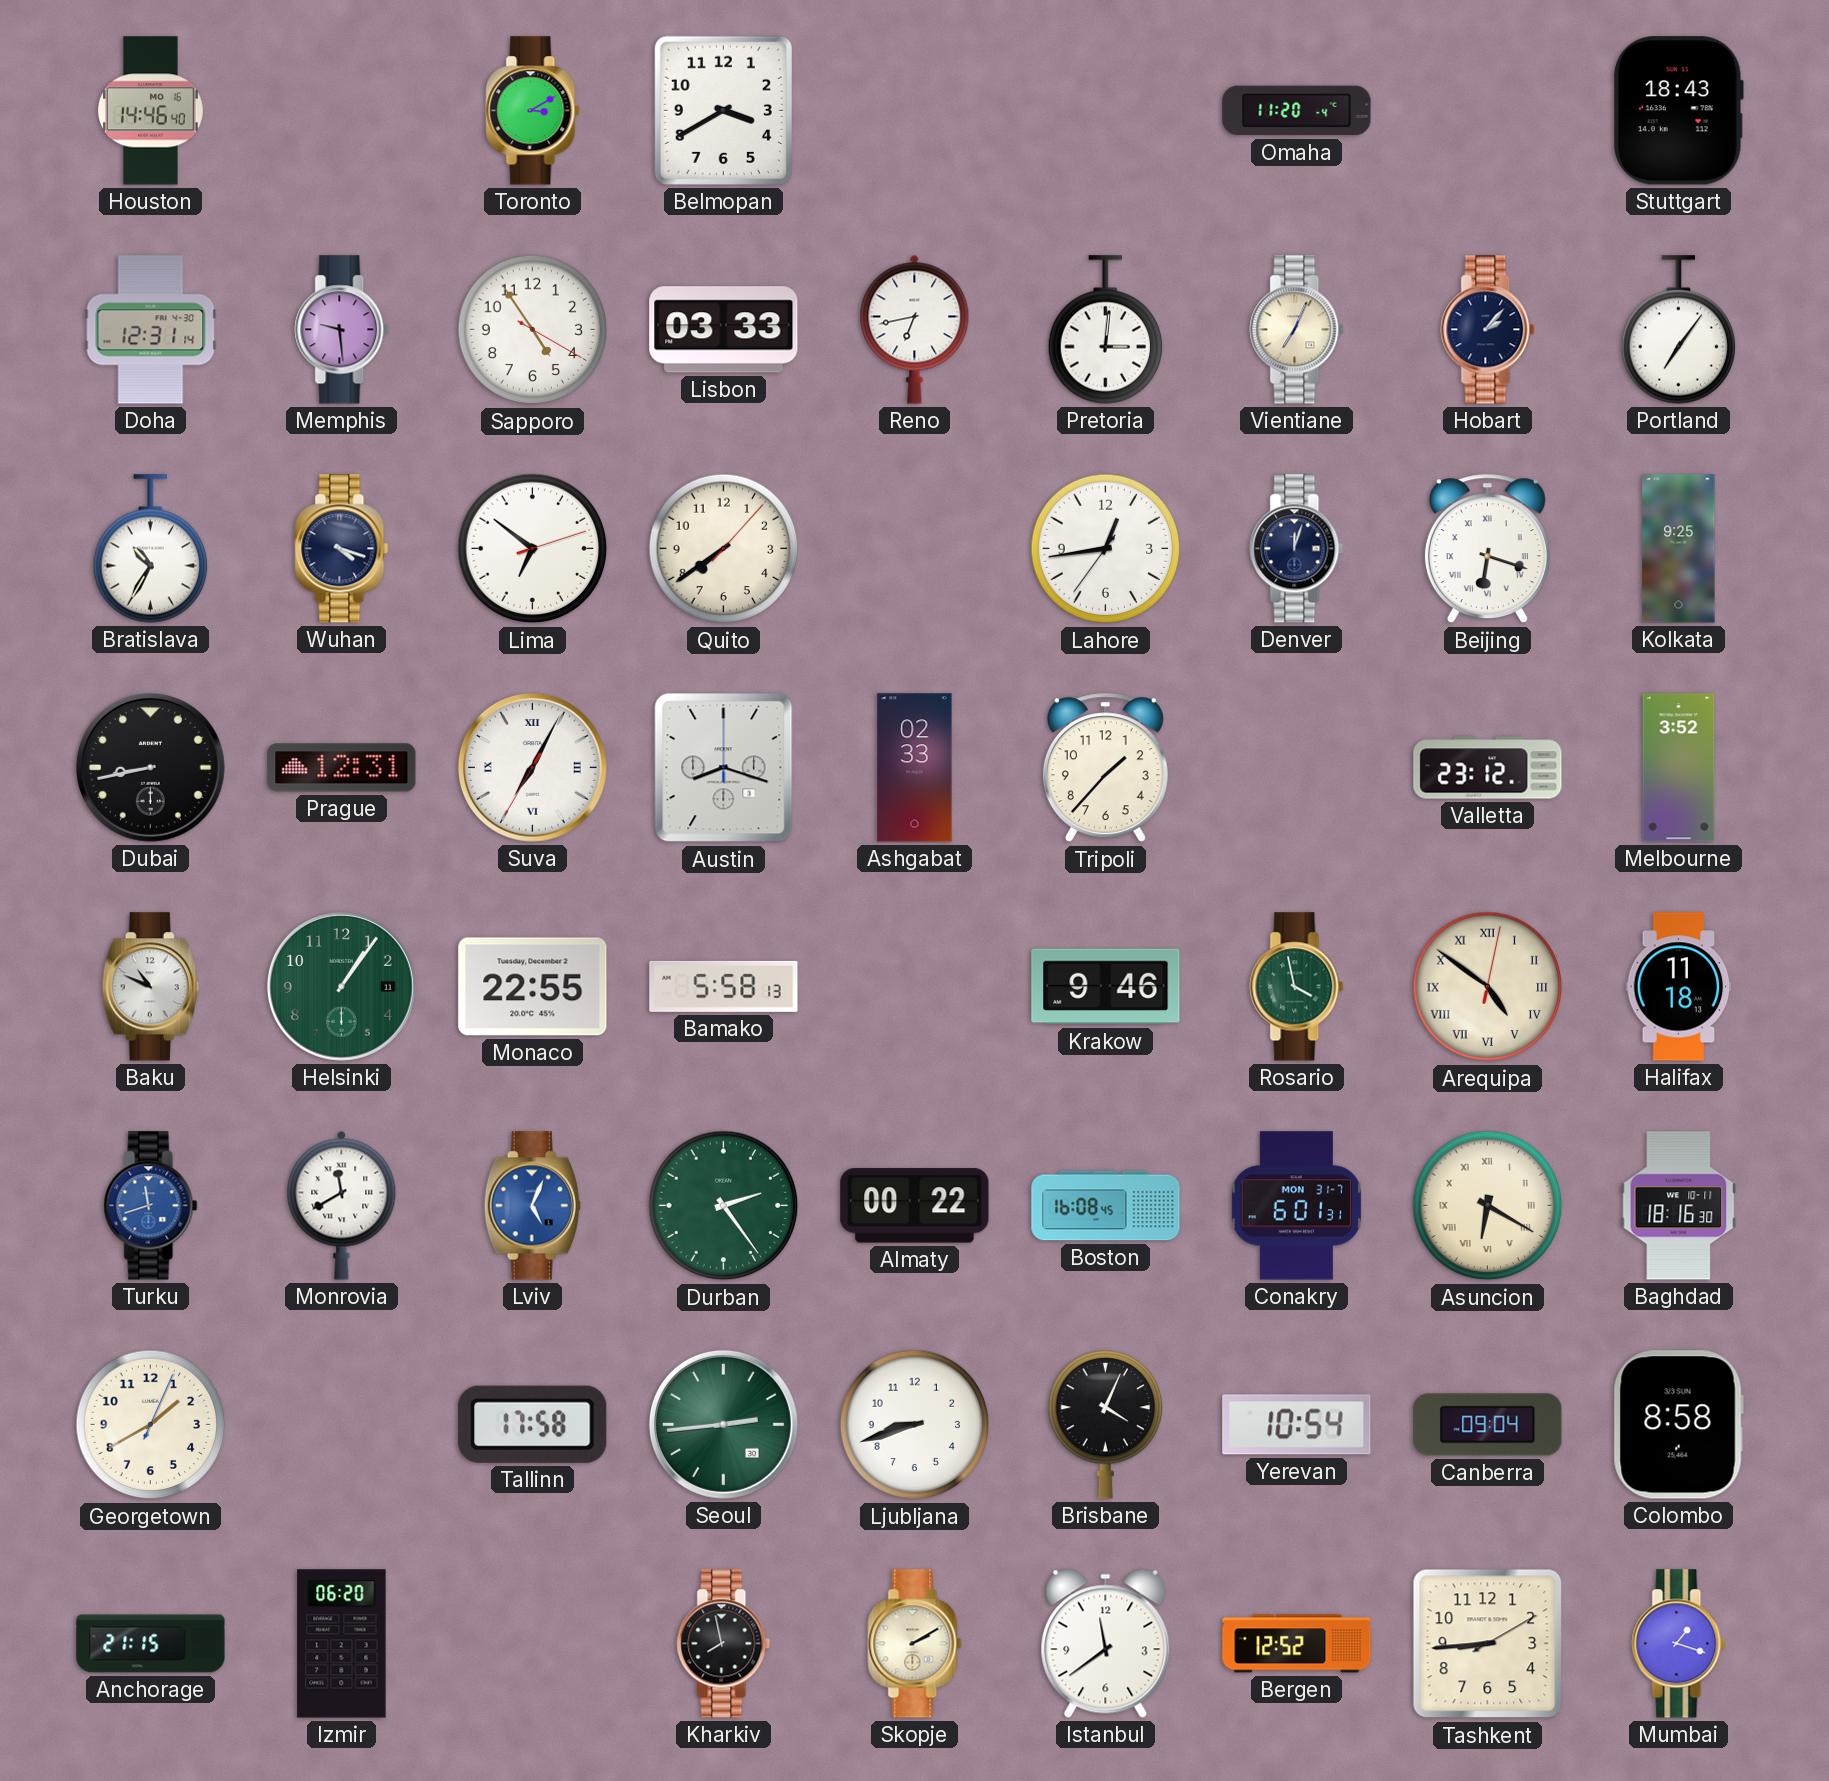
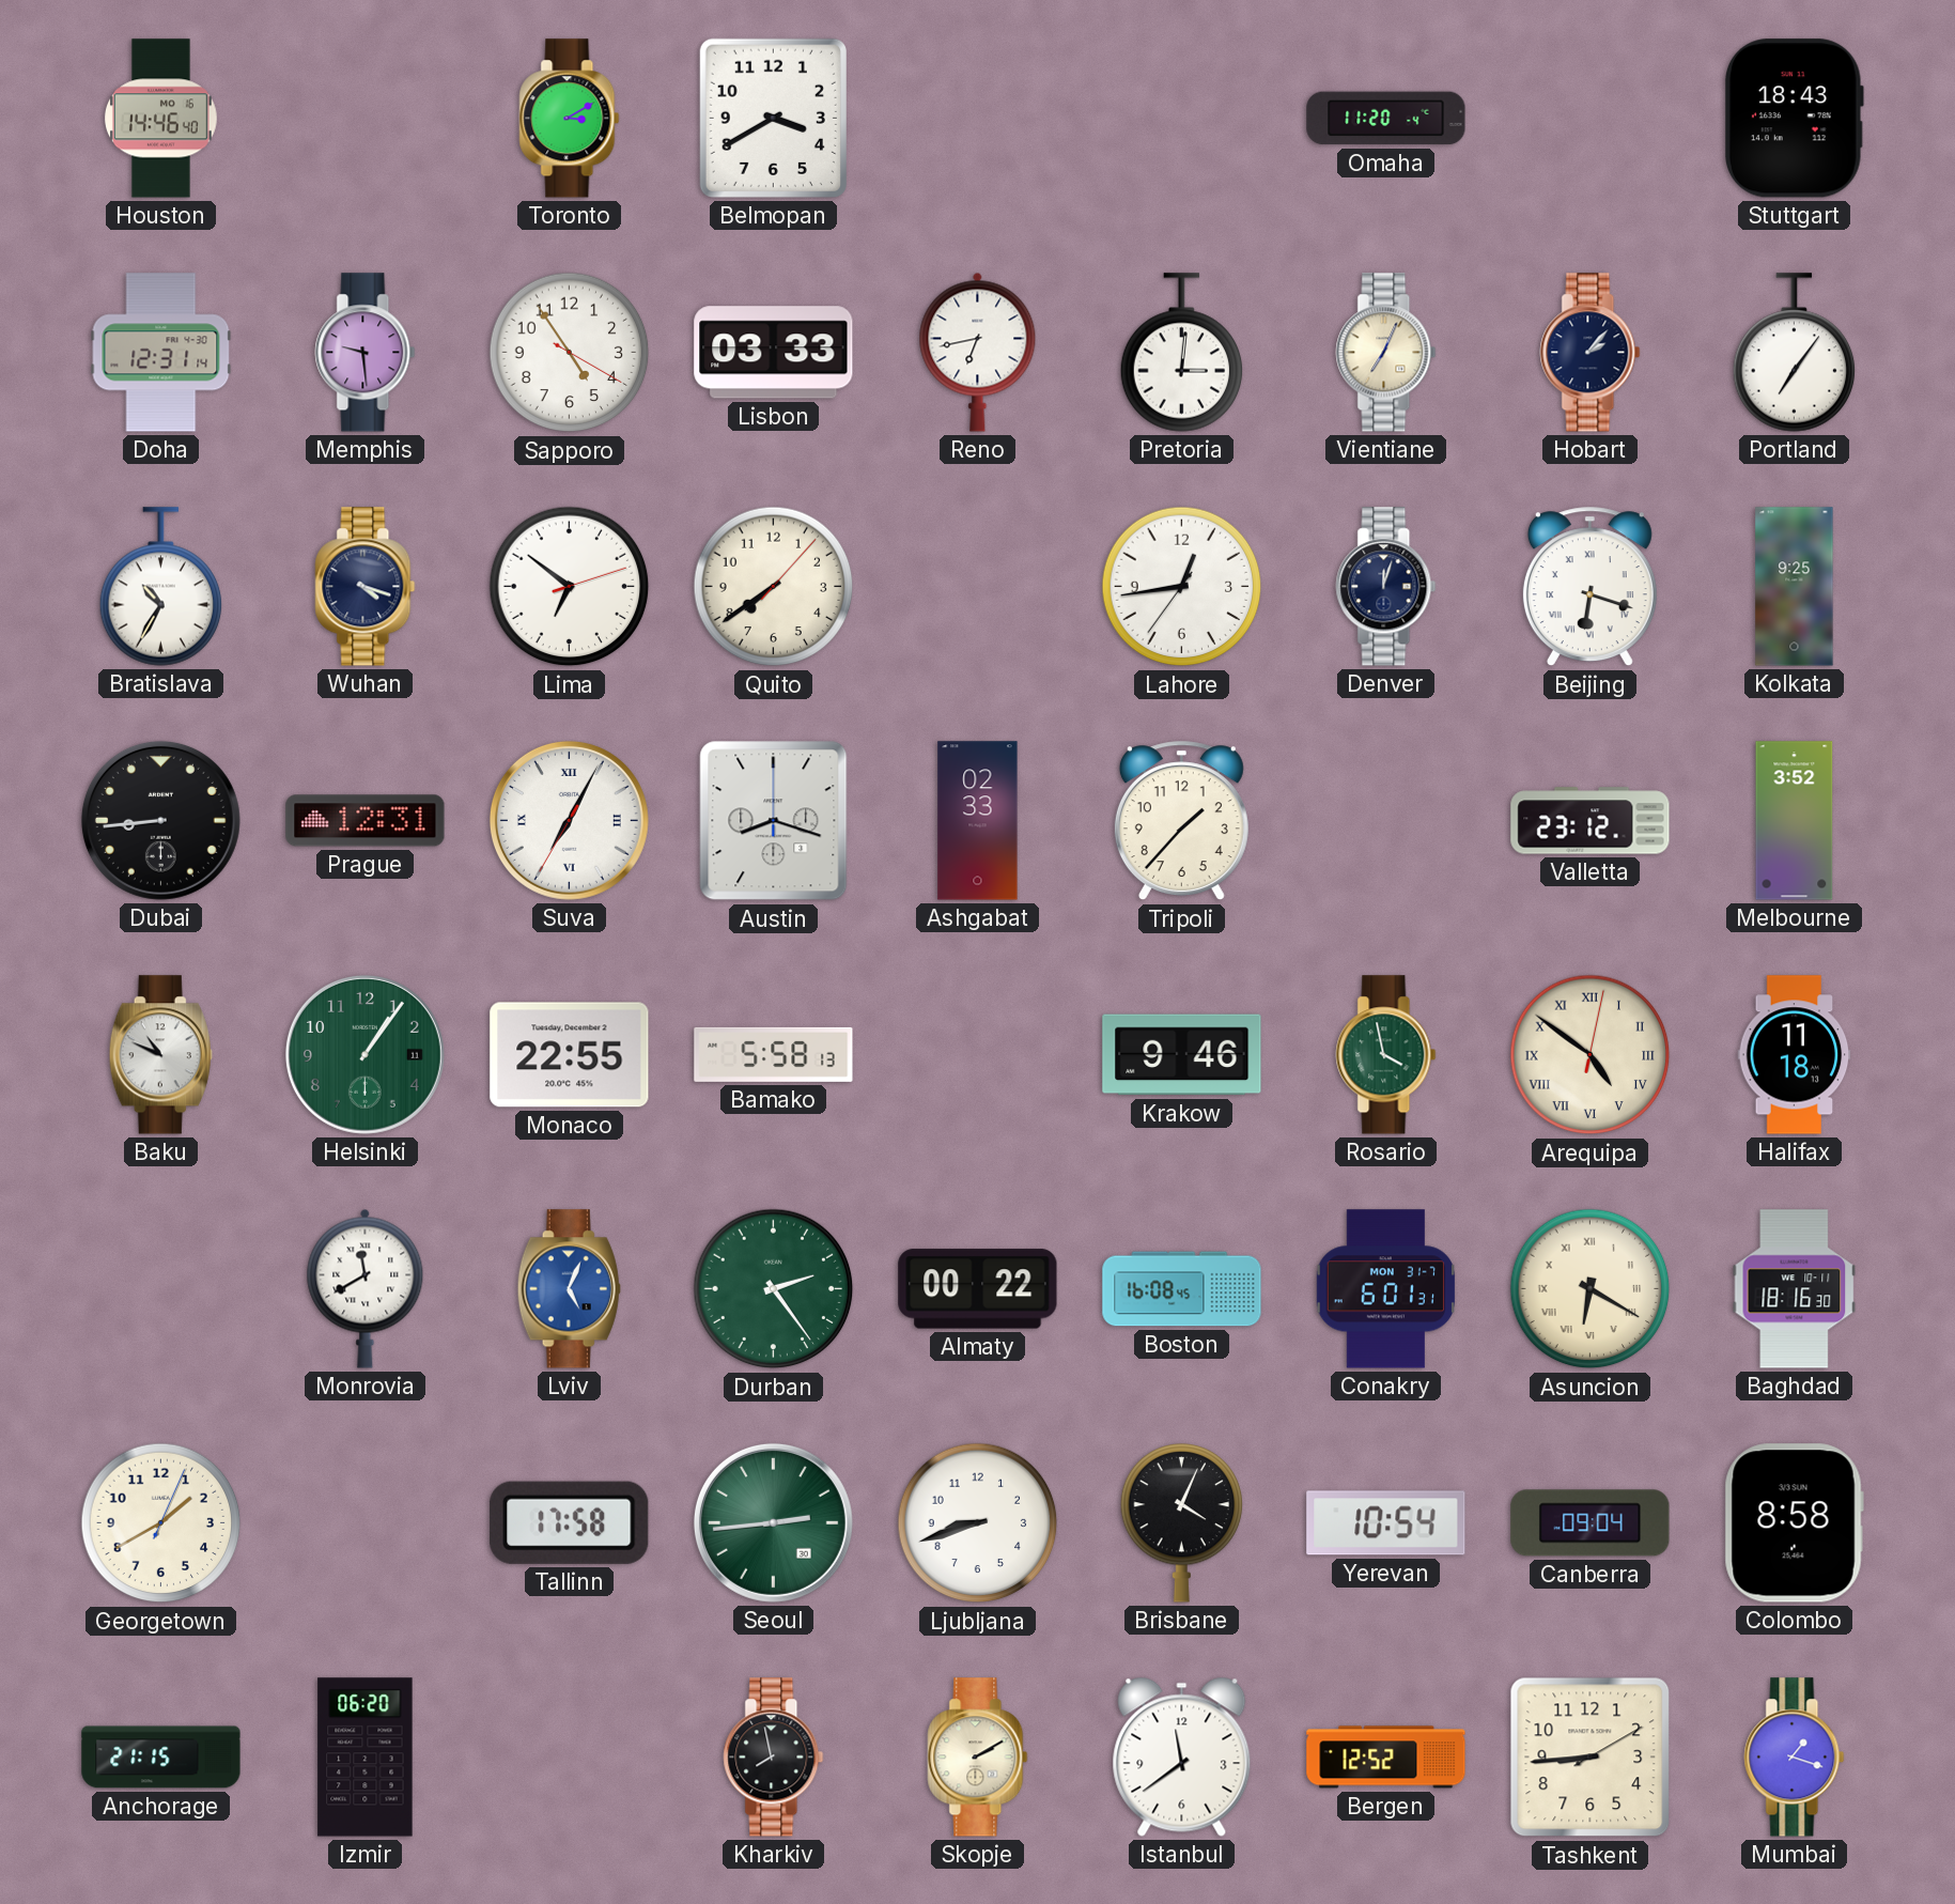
Dubai: 8:43 -> 8:44
Turku: 11:42 -> none
